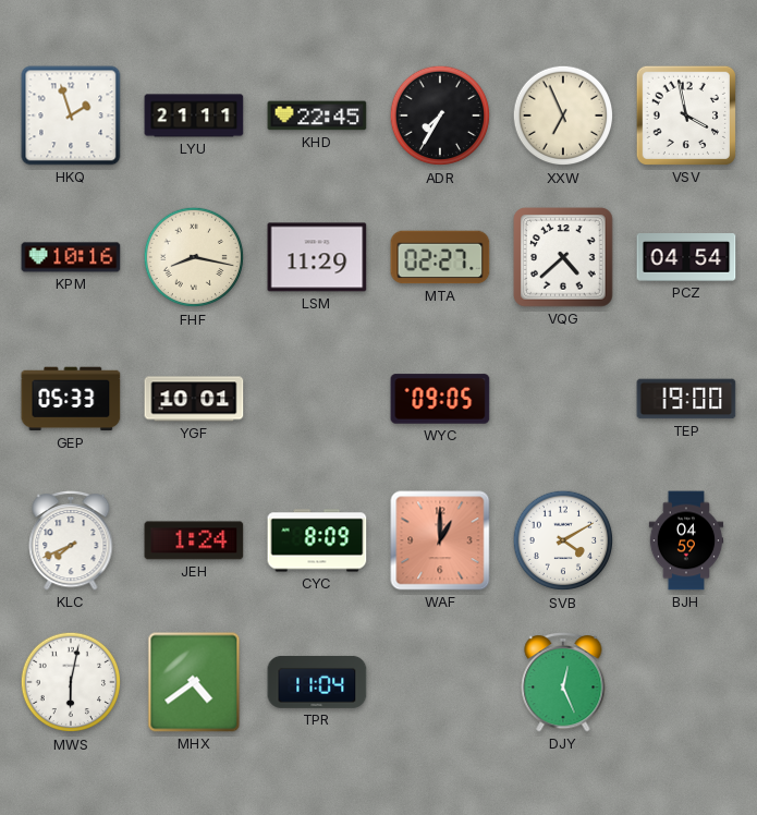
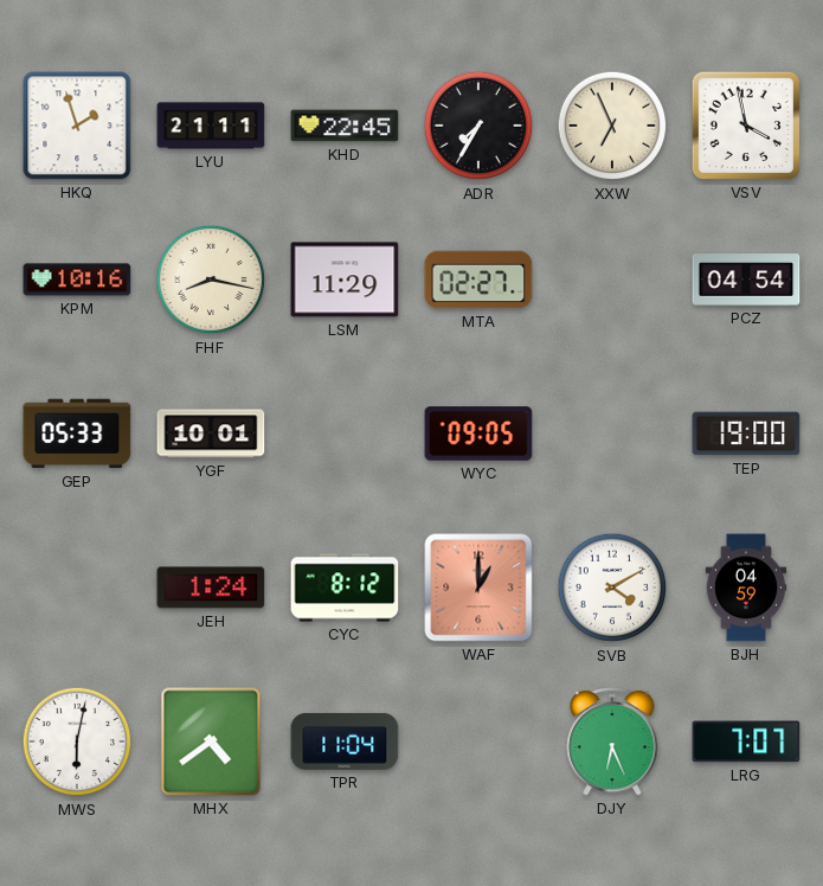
VQG: 4:38 -> none
KLC: 7:41 -> none
CYC: 8:09 -> 8:12
DJY: 12:26 -> 6:26
LRG: none -> 7:07
